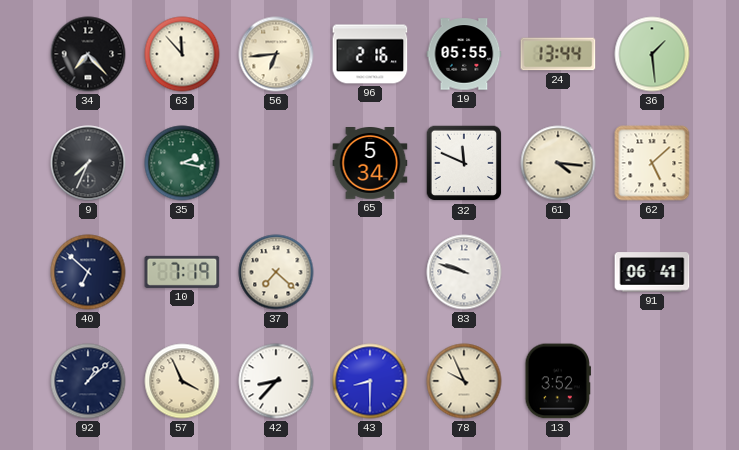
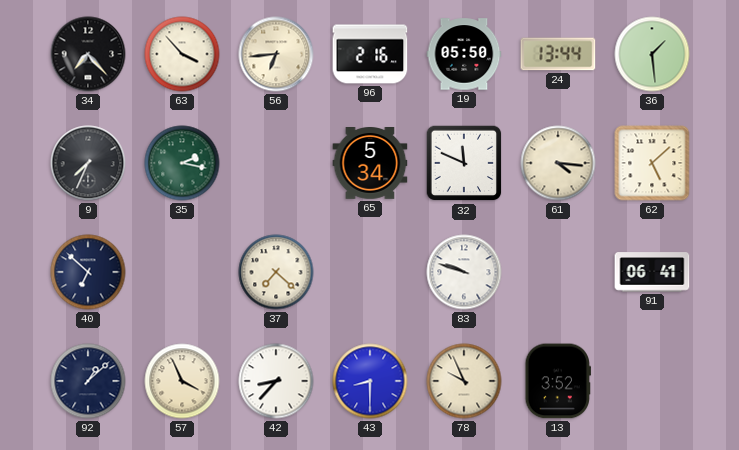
63: 11:53 -> 3:53
19: 05:55 -> 05:50
10: 7:19 -> none
